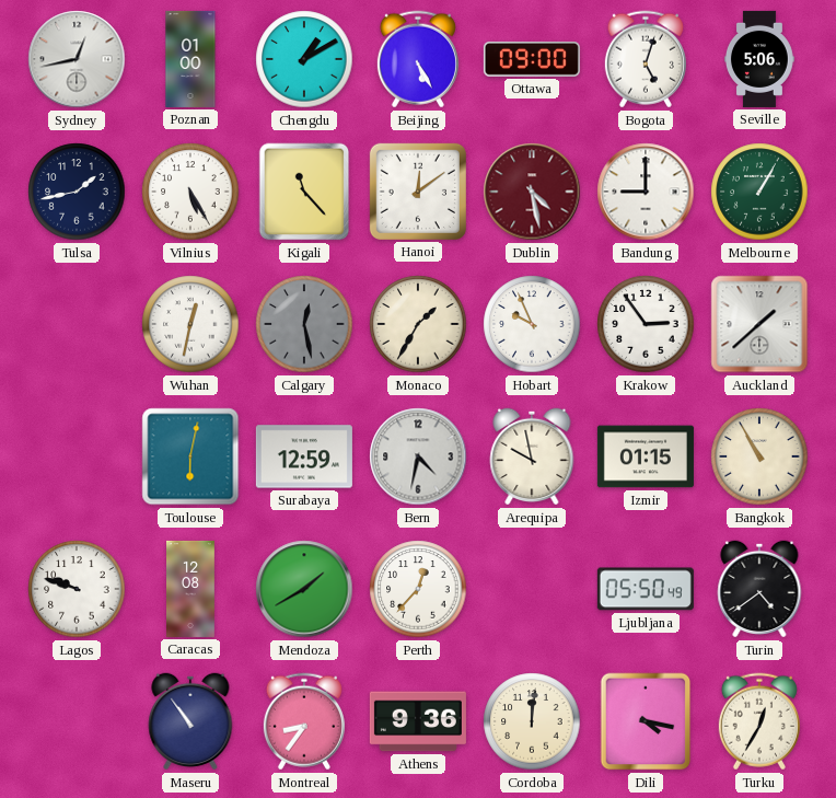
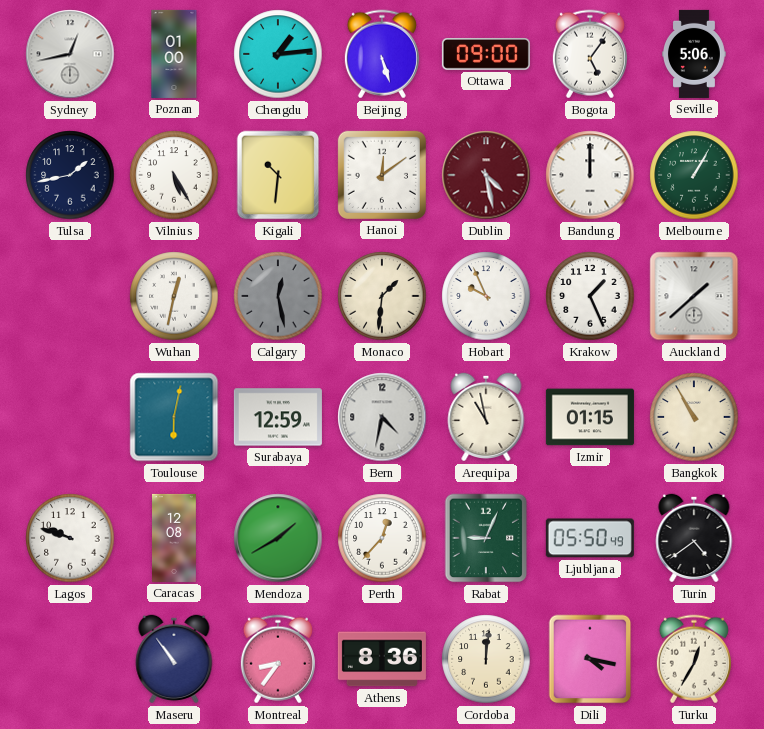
Chengdu: 1:10 -> 1:14
Beijing: 5:25 -> 5:27
Bogota: 5:03 -> 5:06
Kigali: 11:23 -> 10:31
Bandung: 9:00 -> 12:00
Monaco: 1:35 -> 1:31
Krakow: 2:54 -> 1:26
Arequipa: 9:58 -> 10:58
Rabat: none -> 9:04
Athens: 9:36 -> 8:36
